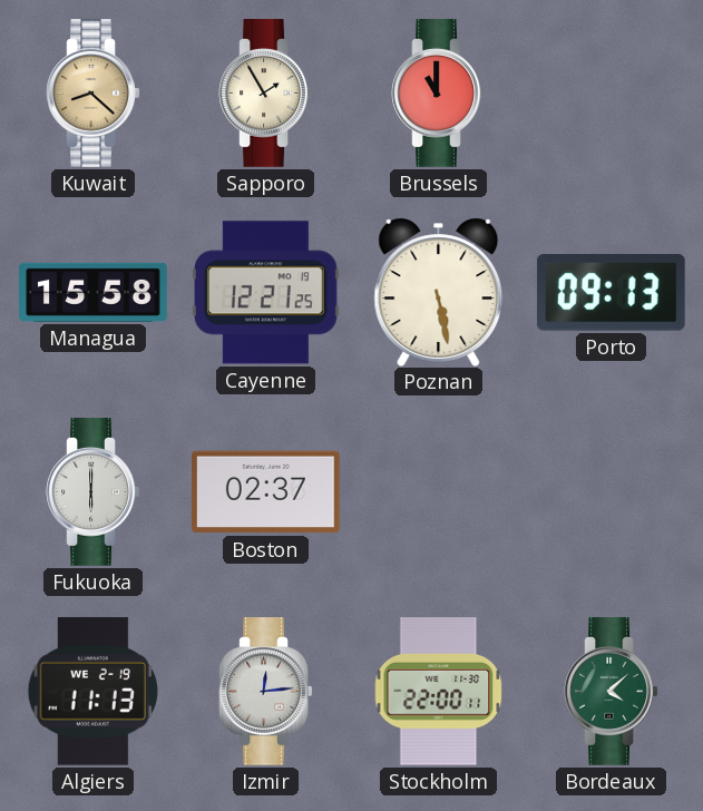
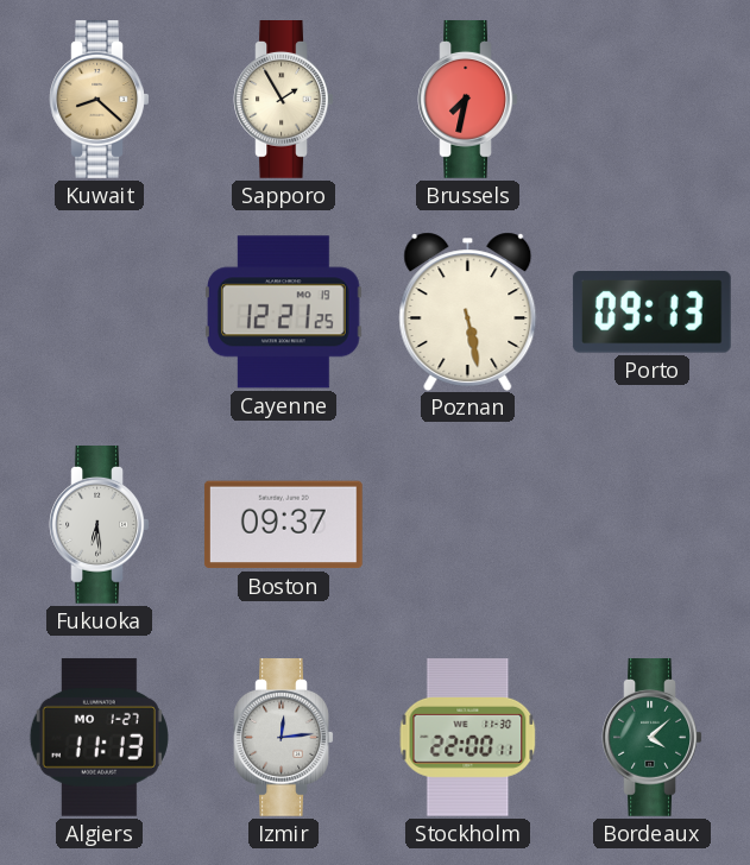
Brussels: 11:00 -> 7:32
Managua: 15:58 -> none
Fukuoka: 6:00 -> 6:29
Boston: 02:37 -> 09:37
Algiers date: WE 2-19 -> MO 1-27
